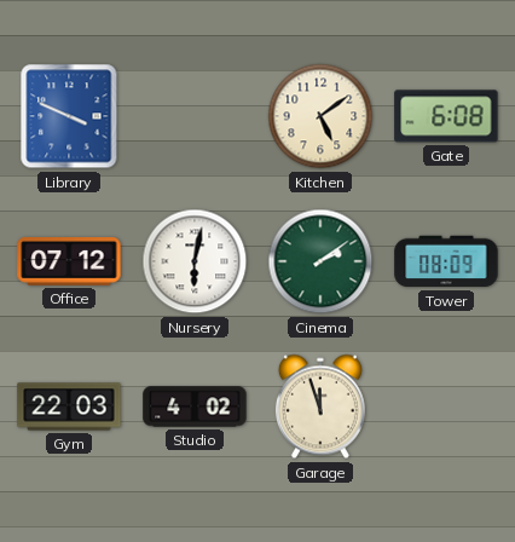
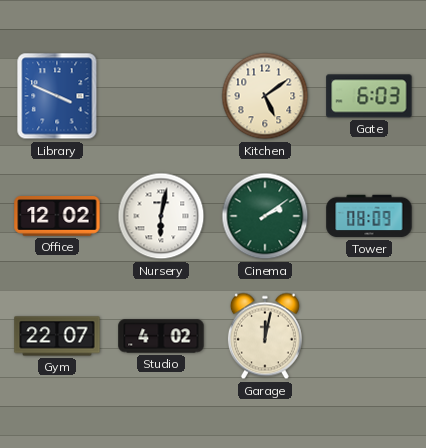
Gate: 6:08 -> 6:03
Office: 07:12 -> 12:02
Gym: 22:03 -> 22:07
Garage: 11:57 -> 12:02
